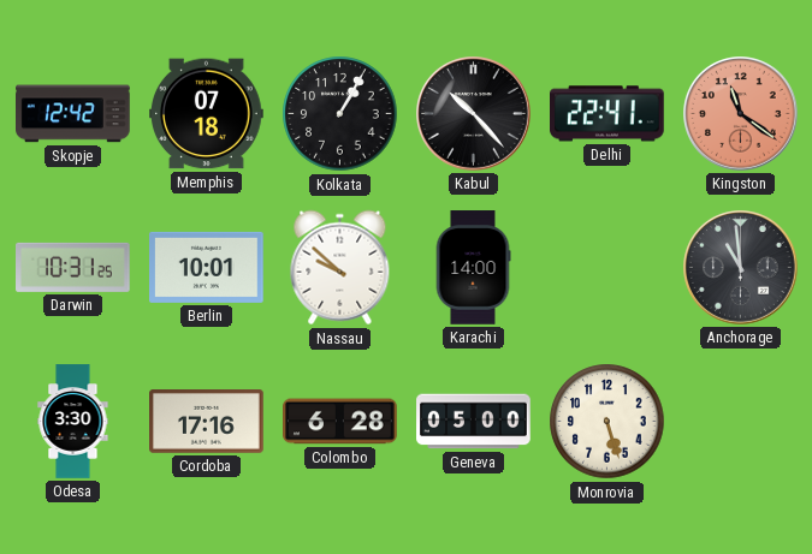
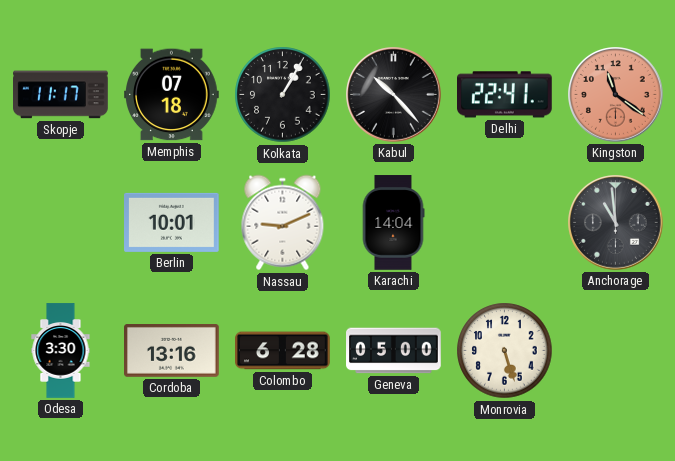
Skopje: 12:42 -> 11:17
Darwin: 10:31 -> none
Nassau: 9:52 -> 9:11
Karachi: 14:00 -> 14:04
Cordoba: 17:16 -> 13:16
